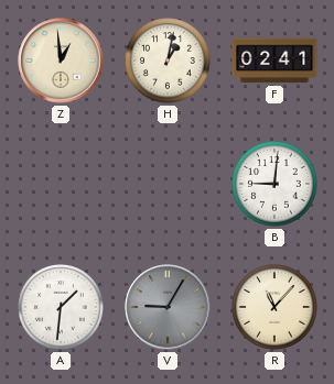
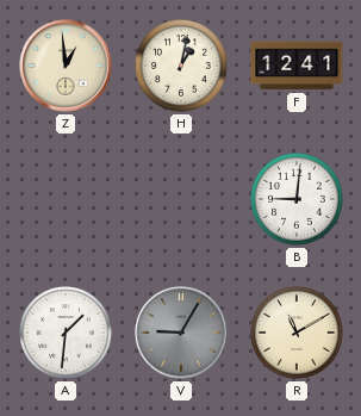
F: 02:41 -> 12:41
R: 11:07 -> 11:10
